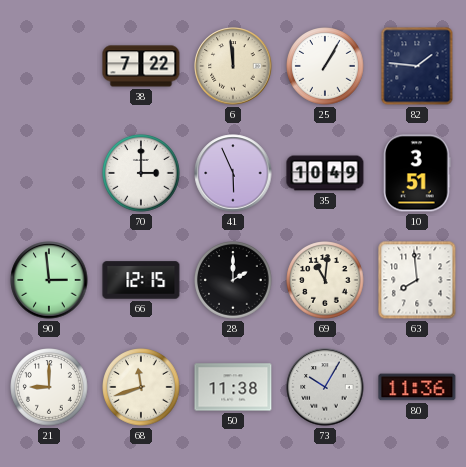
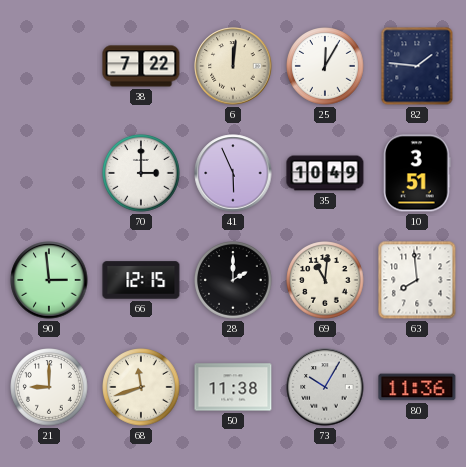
6: 11:59 -> 12:01
25: 1:05 -> 12:05
